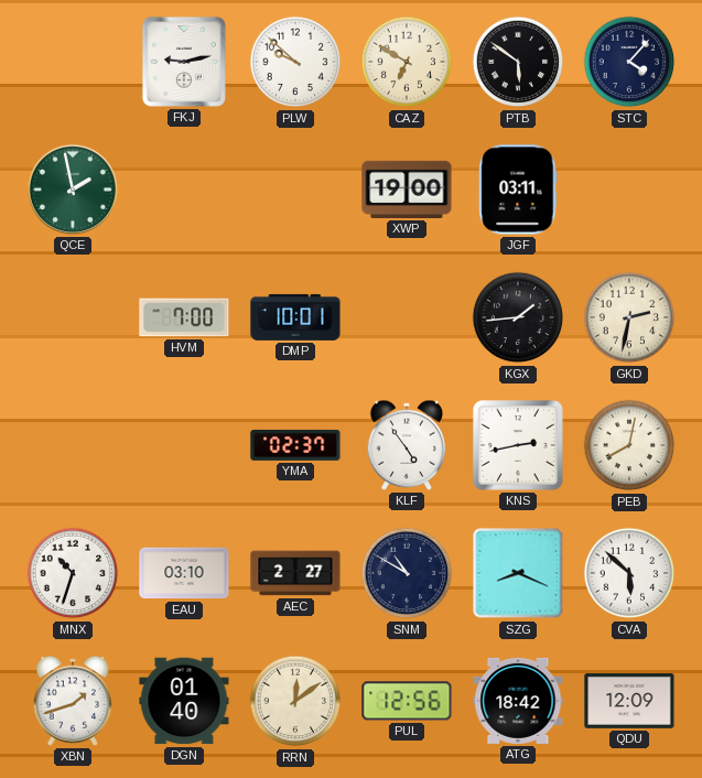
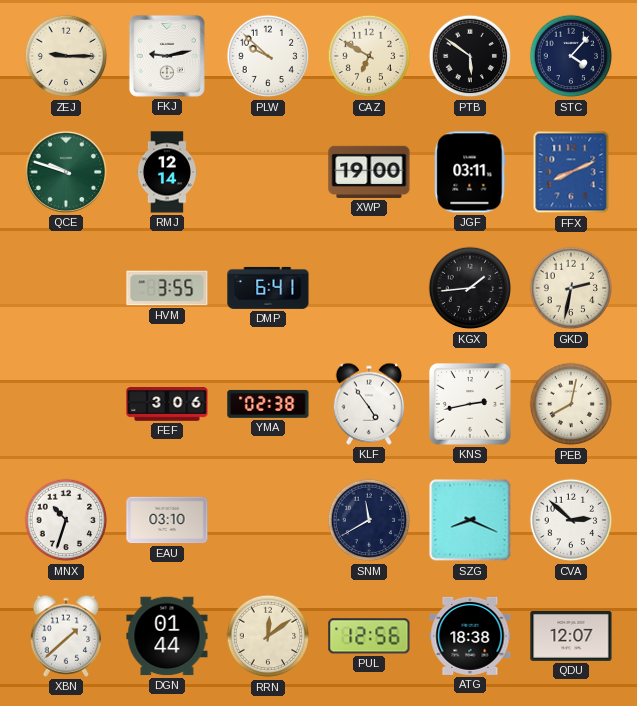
ZEJ: none -> 9:15
QCE: 1:58 -> 9:48
RMJ: none -> 12:14
FFX: none -> 8:11
HVM: 7:00 -> 3:55
DMP: 10:01 -> 6:41
FEF: none -> 3:06
YMA: 02:37 -> 02:38
AEC: 2:27 -> none
SNM: 10:50 -> 11:40
CVA: 5:52 -> 2:52
XBN: 1:42 -> 1:38
DGN: 01:40 -> 01:44
ATG: 18:42 -> 18:38
QDU: 12:09 -> 12:07
